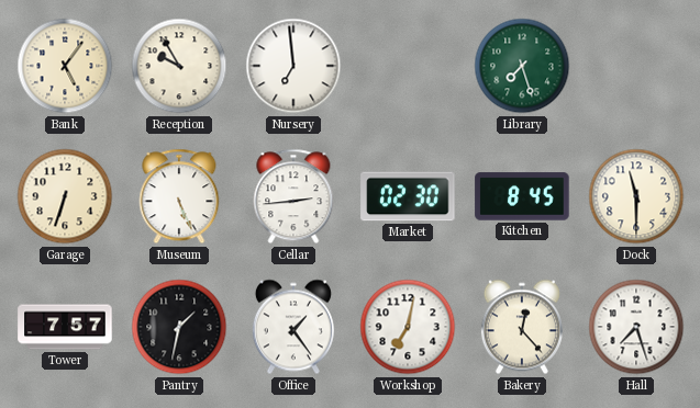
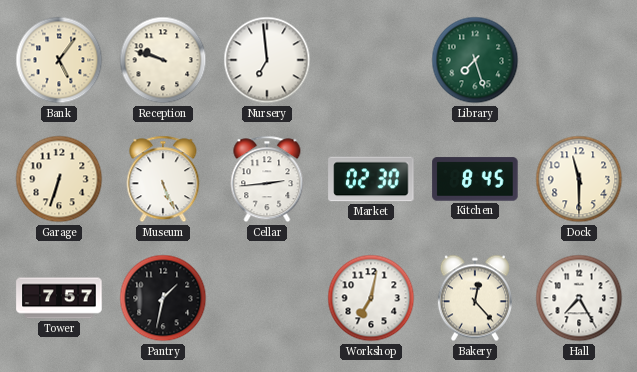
Reception: 9:55 -> 9:48
Office: 1:24 -> none
Hall: 7:27 -> 7:25
